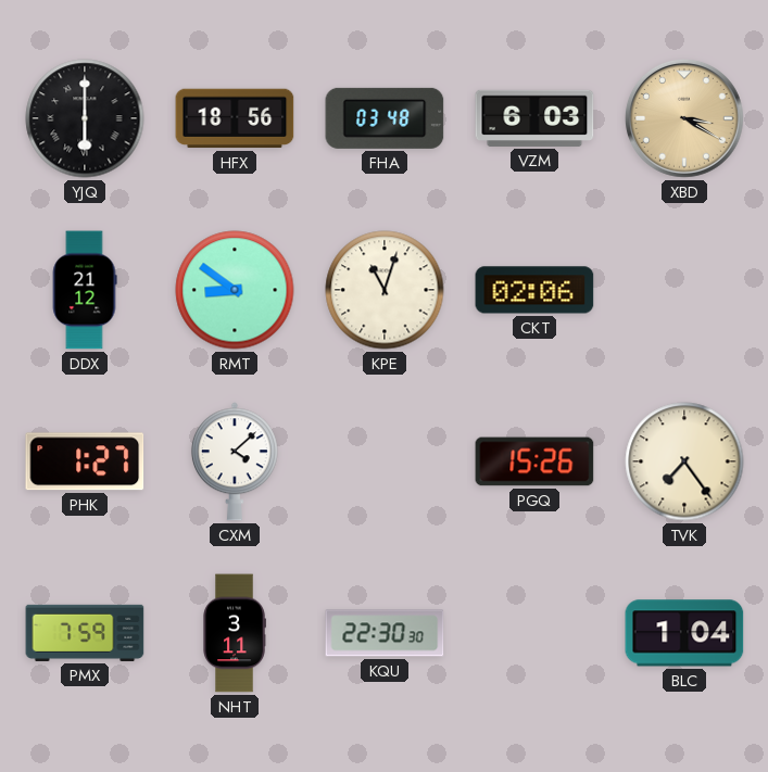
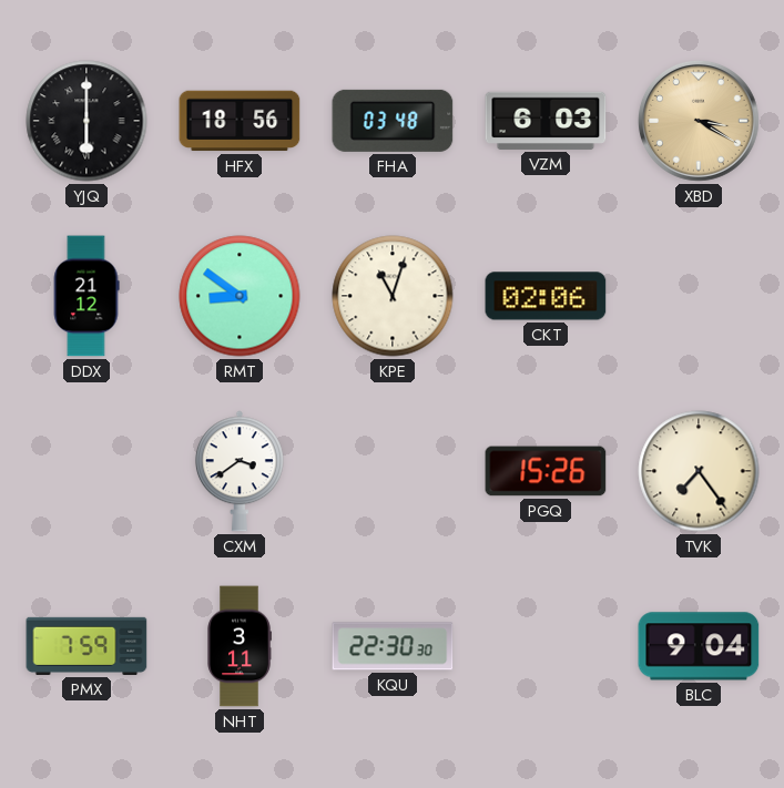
PHK: 1:27 -> none
CXM: 4:08 -> 3:39
BLC: 1:04 -> 9:04
